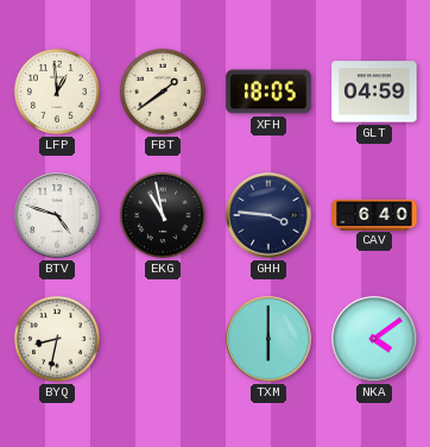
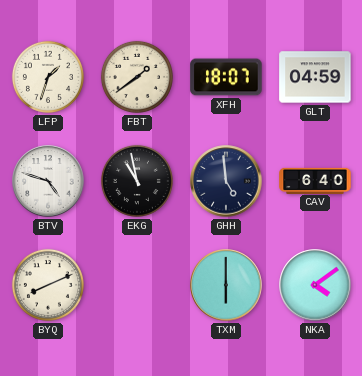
LFP: 12:59 -> 1:33
XFH: 18:05 -> 18:07
GHH: 3:46 -> 4:59
BYQ: 8:32 -> 8:11
